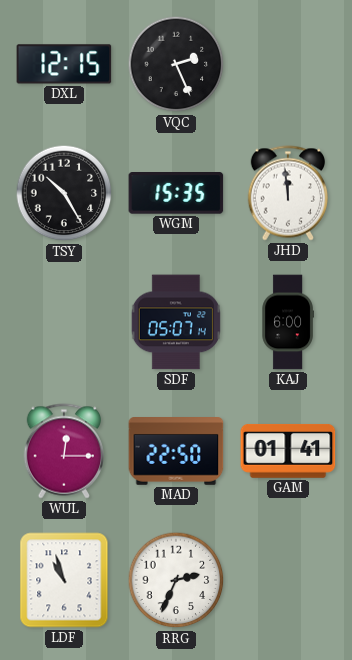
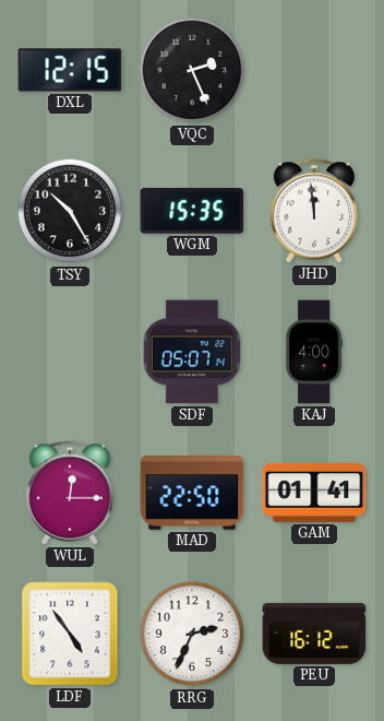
KAJ: 6:00 -> 4:00
LDF: 10:57 -> 4:54
PEU: none -> 16:12
